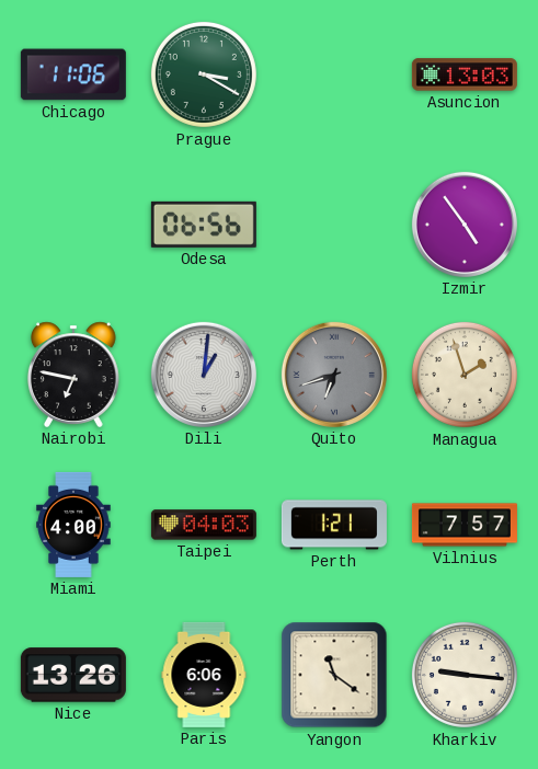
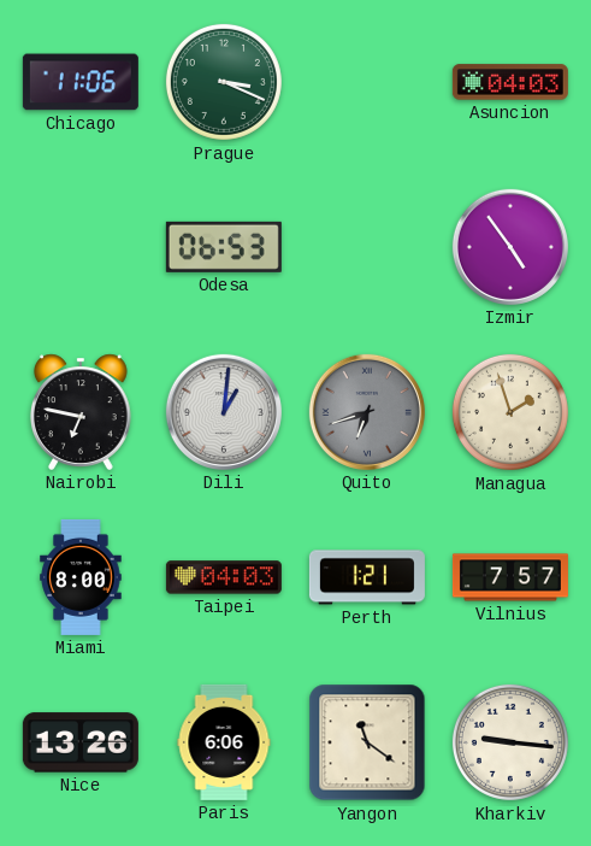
Prague: 3:20 -> 3:19
Asuncion: 13:03 -> 04:03
Odesa: 06:56 -> 06:53
Miami: 4:00 -> 8:00
